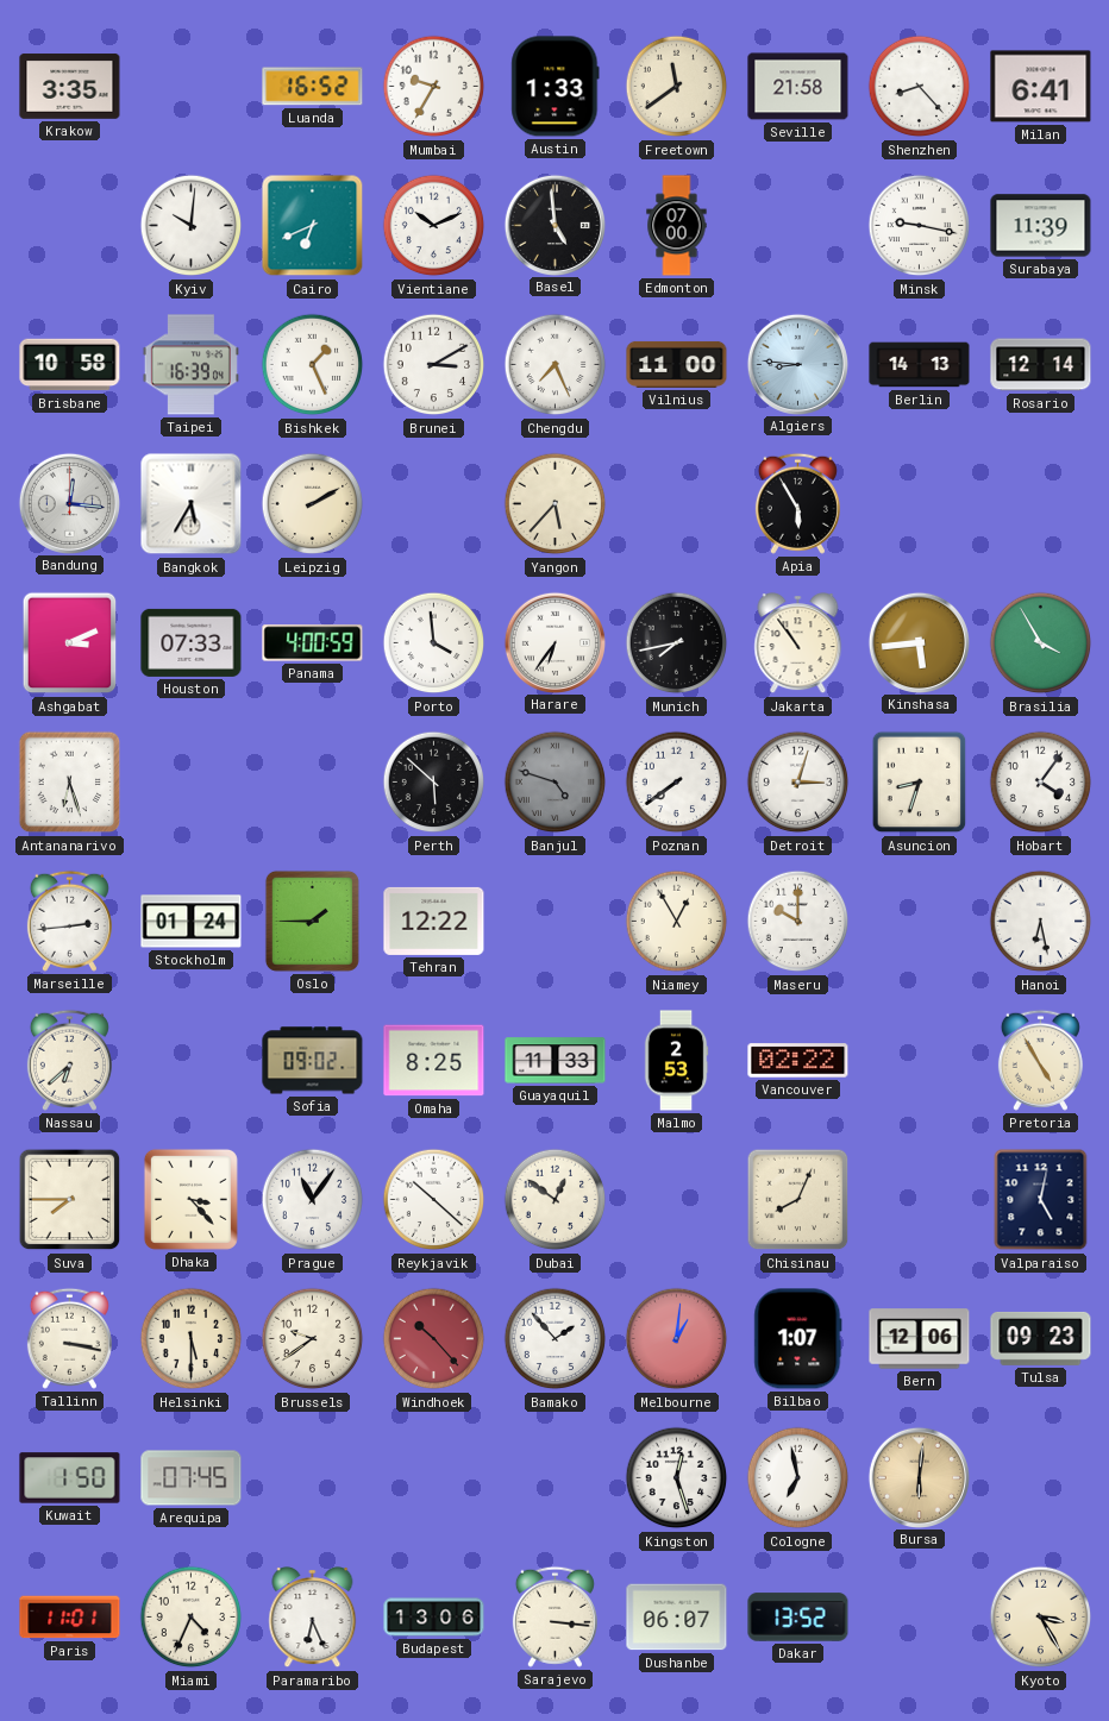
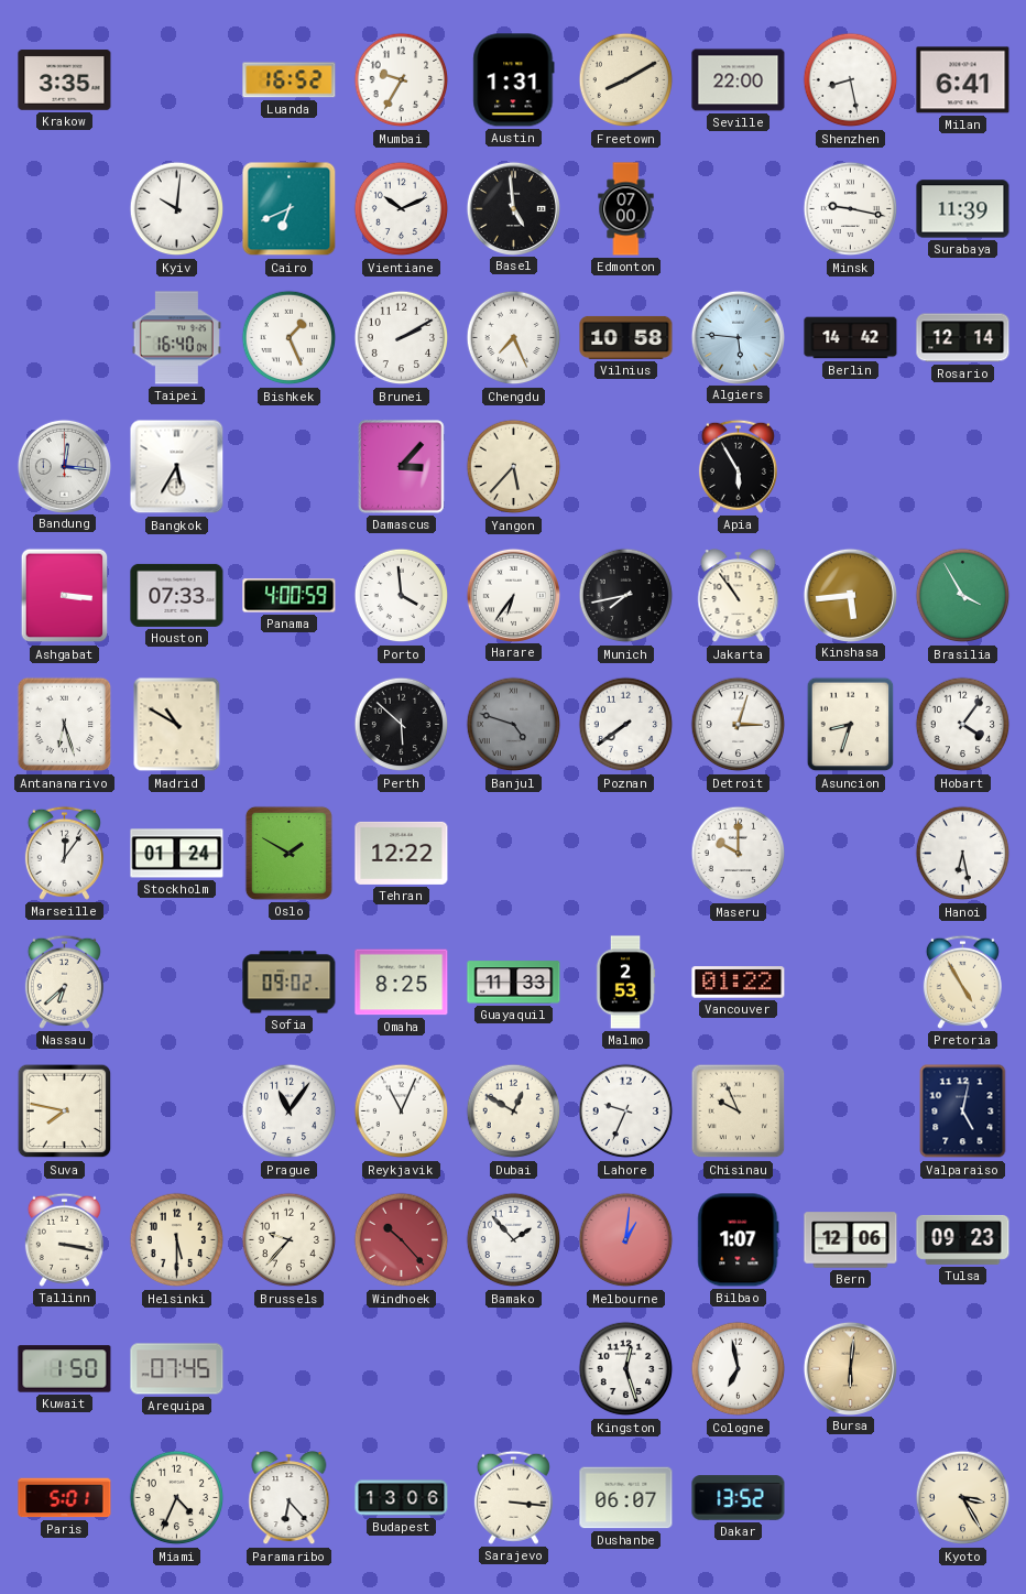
Austin: 1:33 -> 1:31
Freetown: 11:39 -> 8:10
Seville: 21:58 -> 22:00
Shenzhen: 8:23 -> 8:28
Brisbane: 10:58 -> none
Taipei: 16:39 -> 16:40
Brunei: 3:10 -> 2:10
Vilnius: 11:00 -> 10:58
Algiers: 8:46 -> 5:46
Berlin: 14:13 -> 14:42
Leipzig: 2:10 -> none
Damascus: none -> 3:07
Ashgabat: 3:11 -> 3:16
Madrid: none -> 10:50
Marseille: 2:44 -> 12:06
Oslo: 1:45 -> 1:50
Niamey: 12:55 -> none
Vancouver: 02:22 -> 01:22
Suva: 7:45 -> 7:47
Dhaka: 3:23 -> none
Reykjavik: 10:22 -> 11:04
Dubai: 12:51 -> 12:50
Lahore: none -> 9:34
Chisinau: 8:04 -> 9:56
Brussels: 9:39 -> 9:37
Paris: 11:01 -> 5:01
Paramaribo: 6:26 -> 6:23
